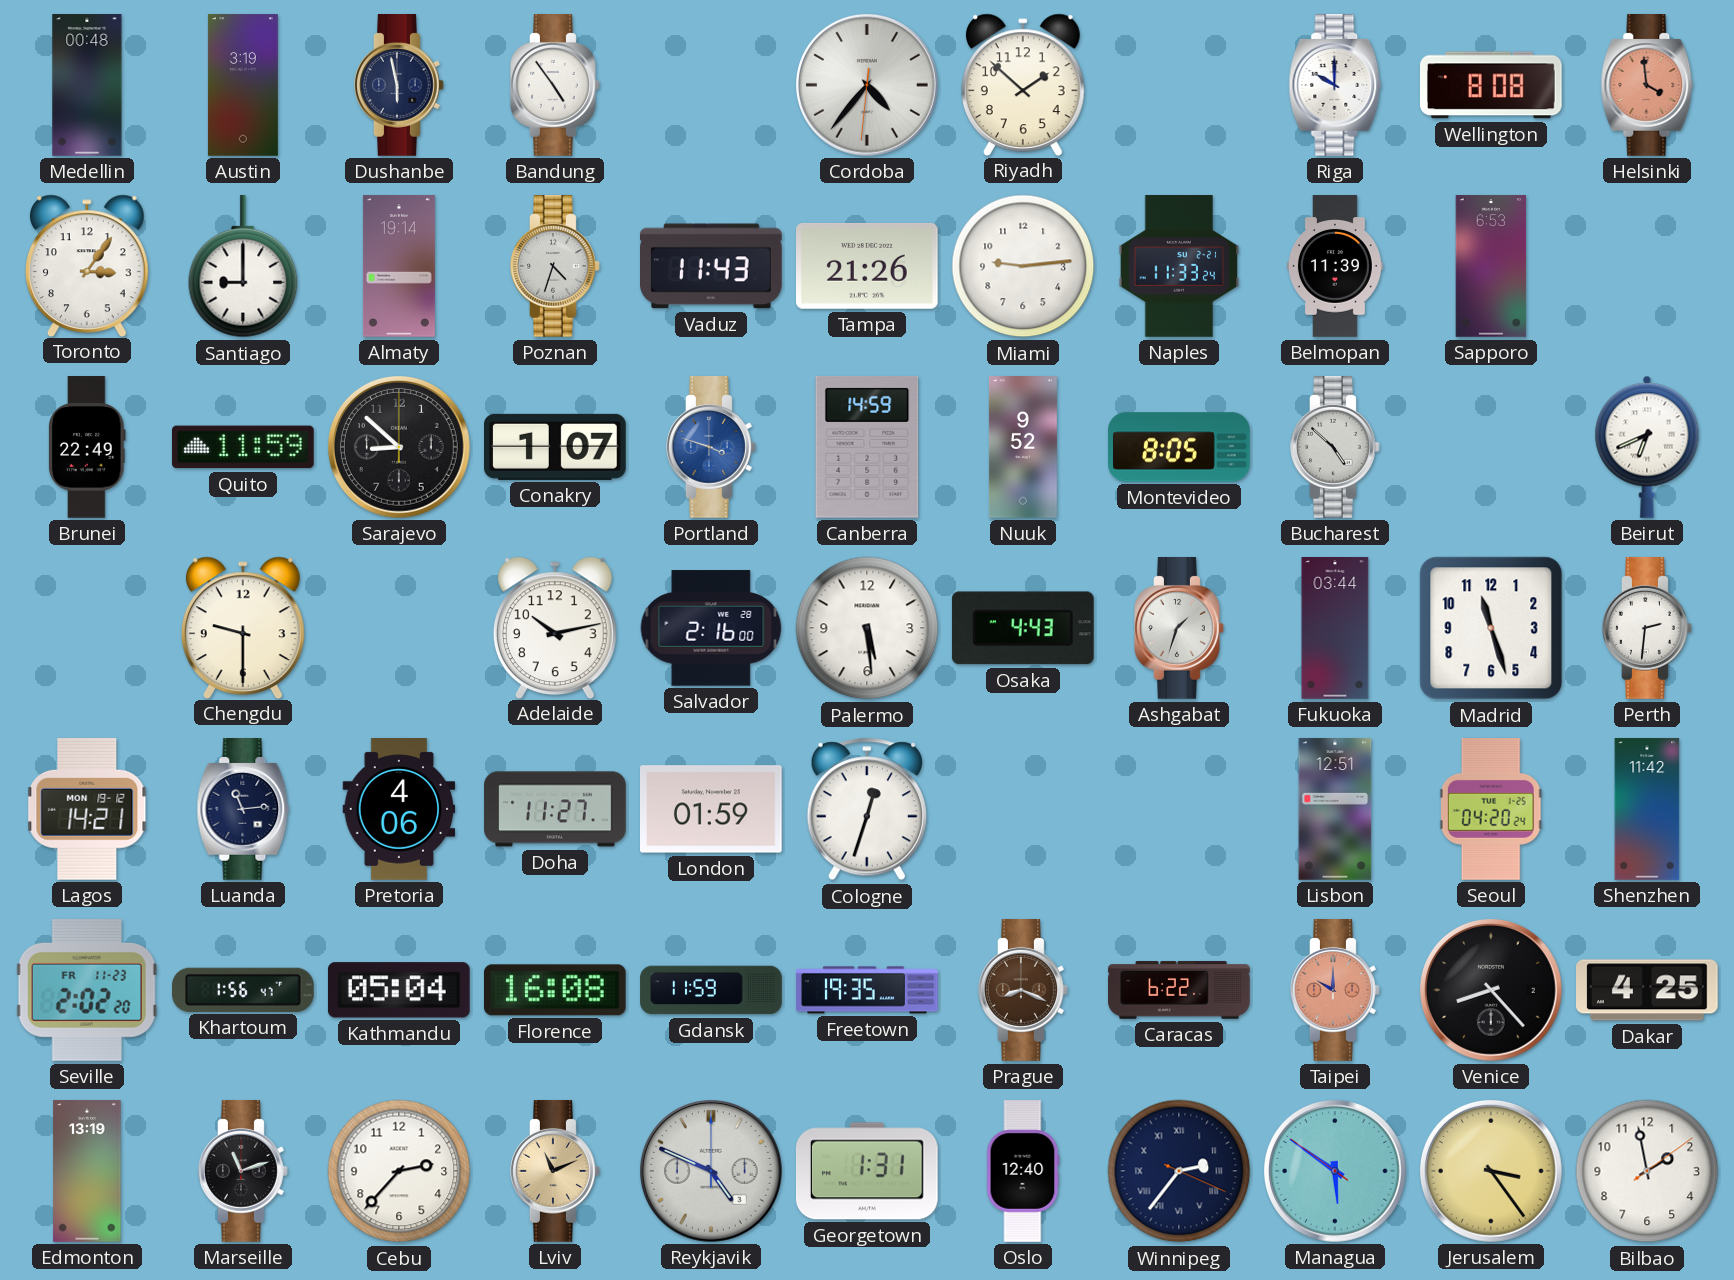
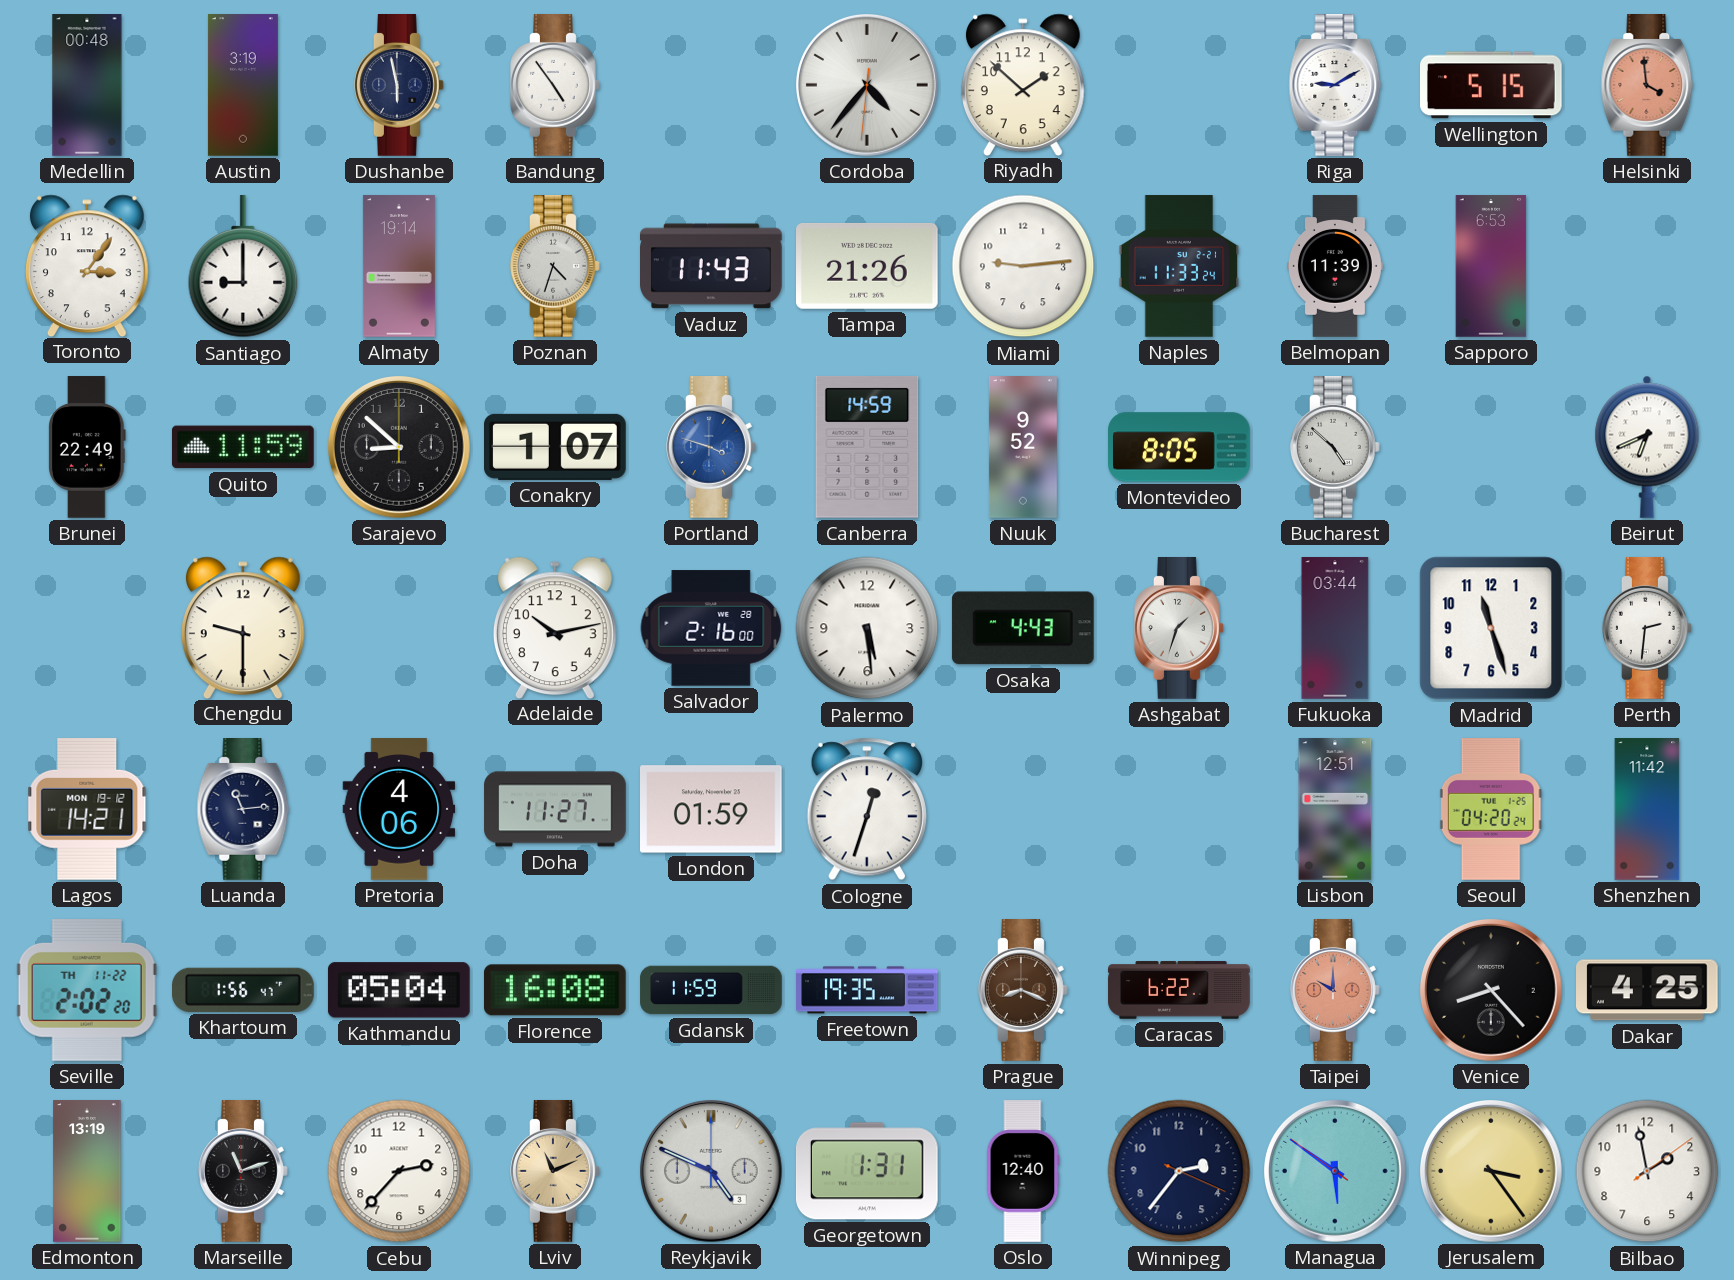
Riga: 10:00 -> 9:10
Wellington: 8:08 -> 5:15
Seville date: FR 11-23 -> TH 11-22
Winnipeg numerals: Roman -> Arabic
